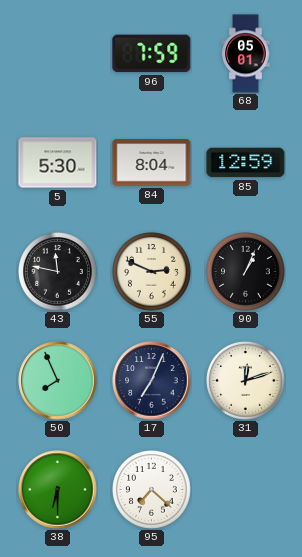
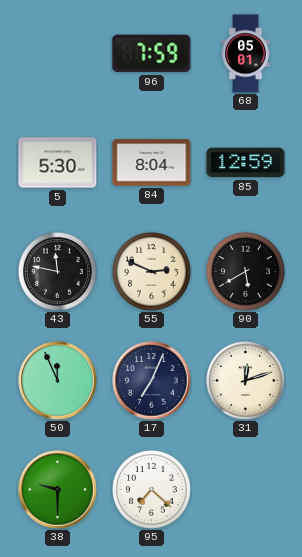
90: 1:04 -> 5:40
50: 7:56 -> 11:56
38: 6:30 -> 9:30
